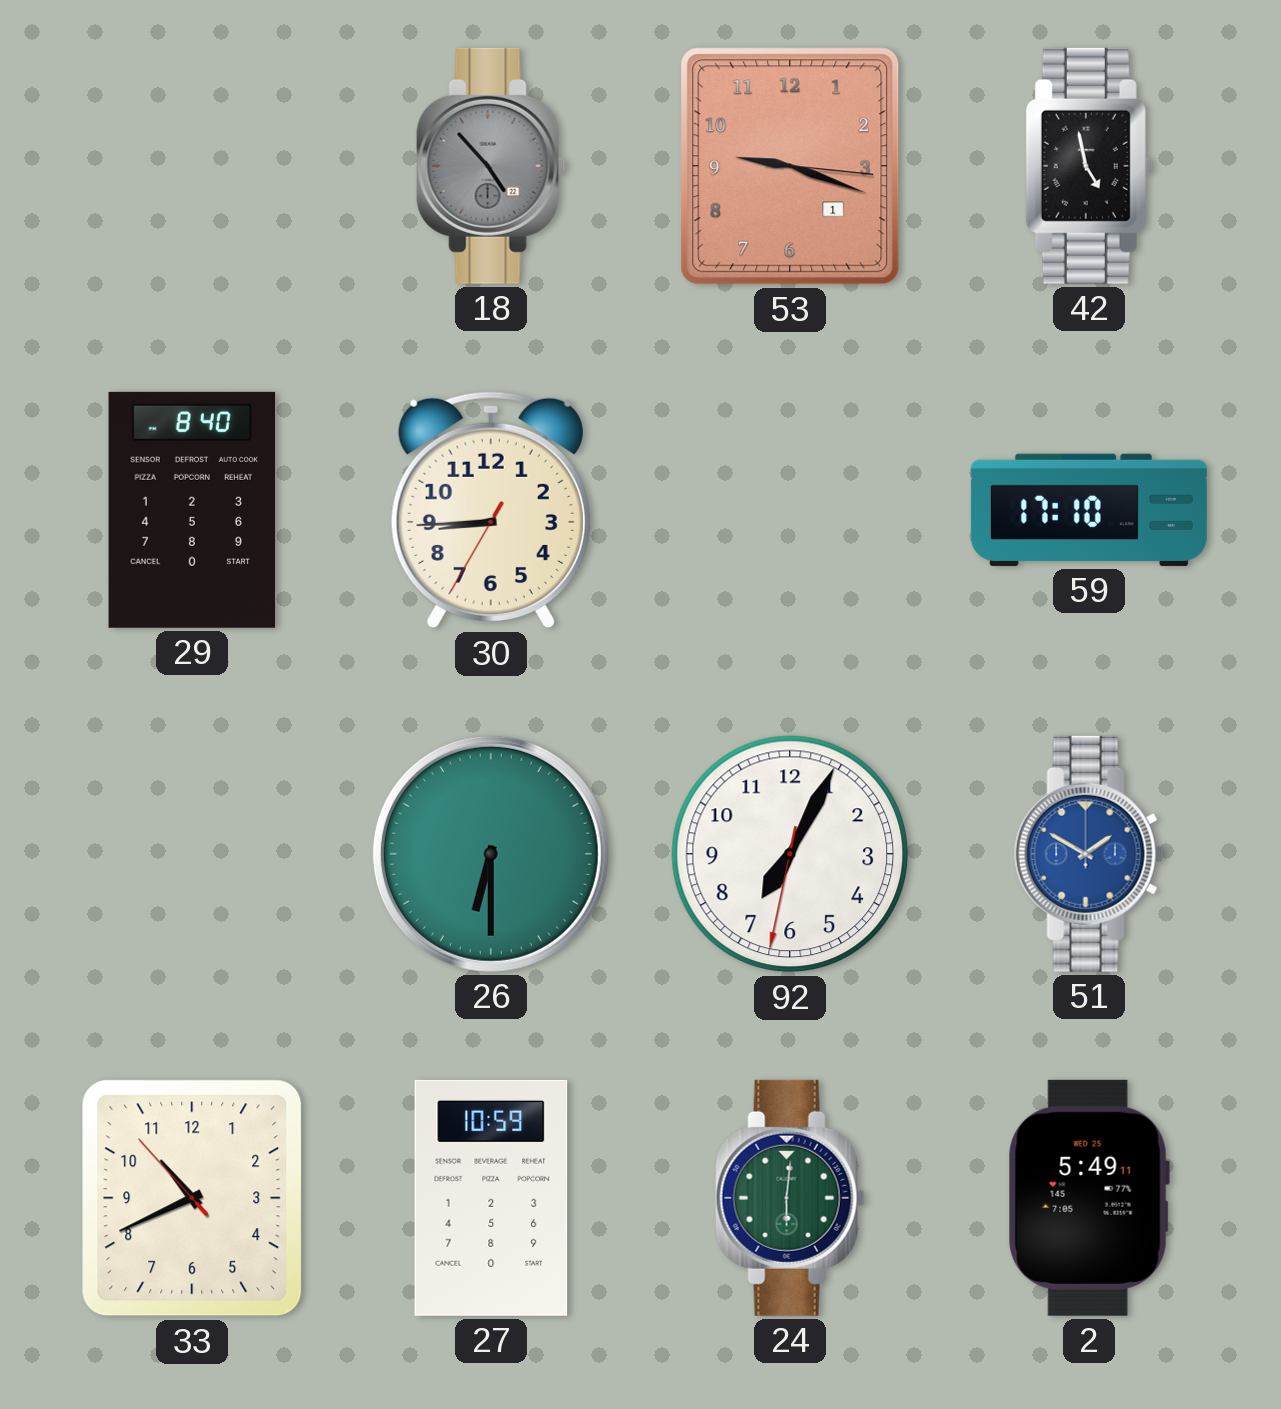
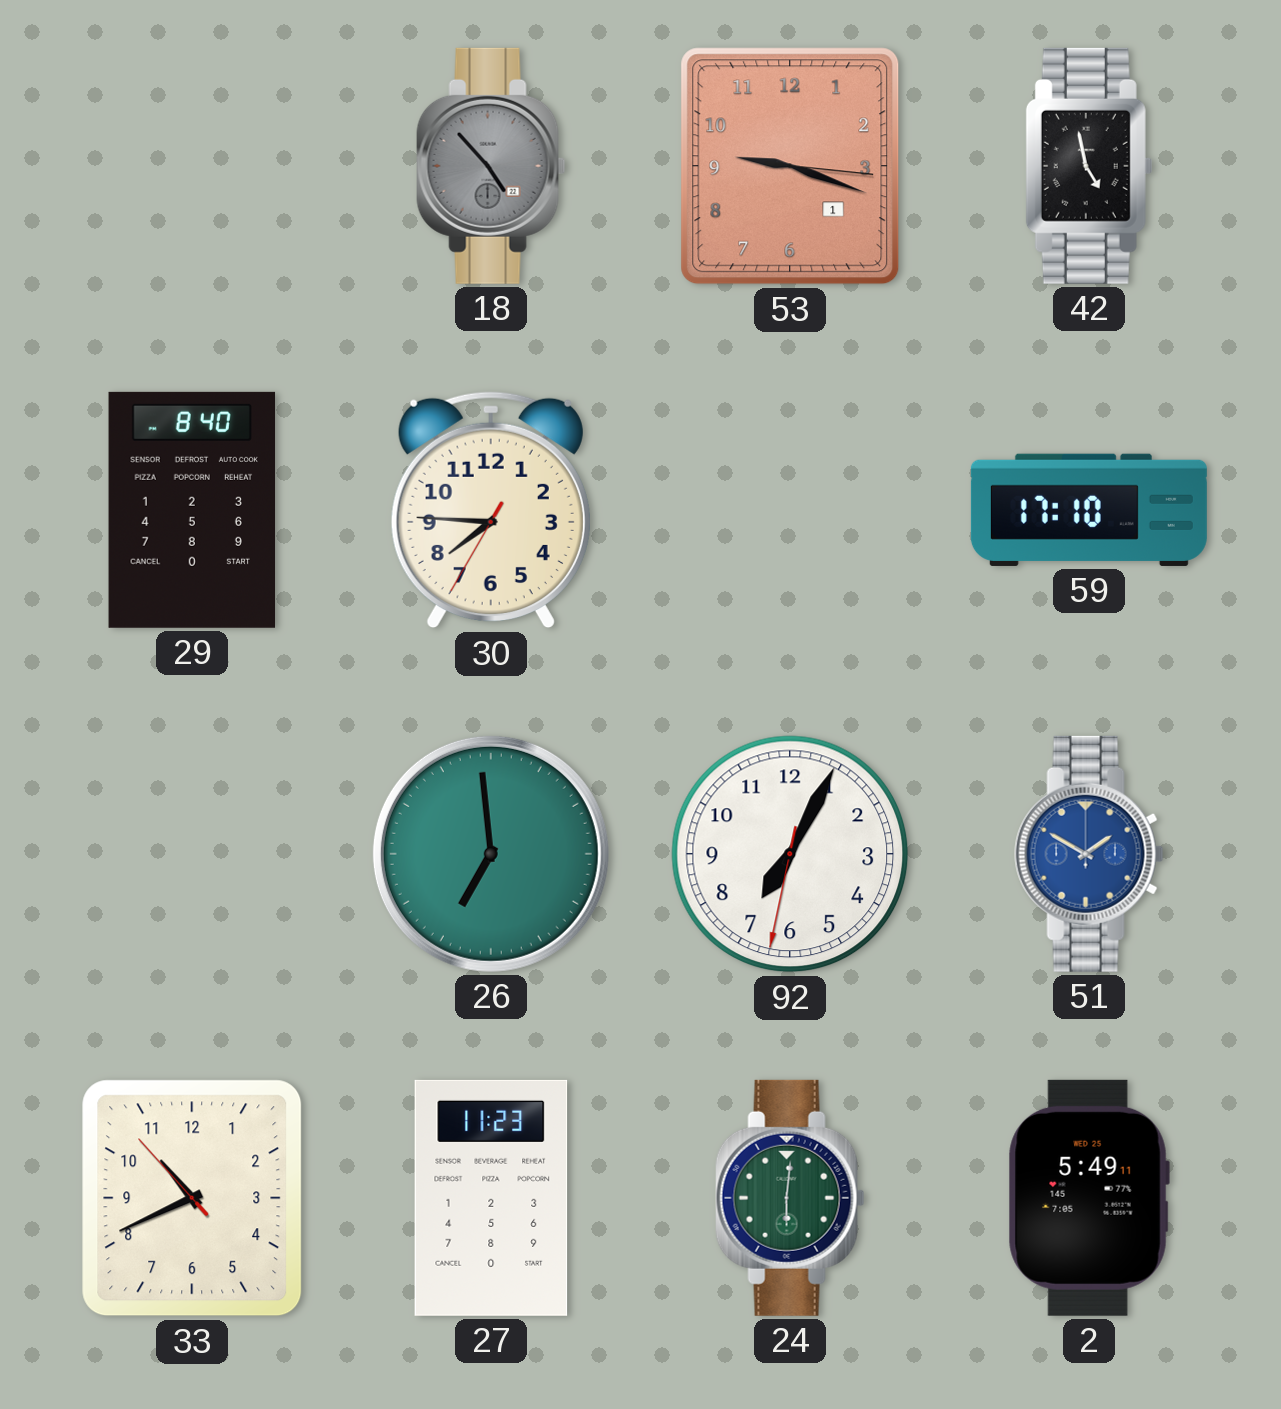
30: 8:44 -> 7:45
26: 6:30 -> 6:59
27: 10:59 -> 11:23
